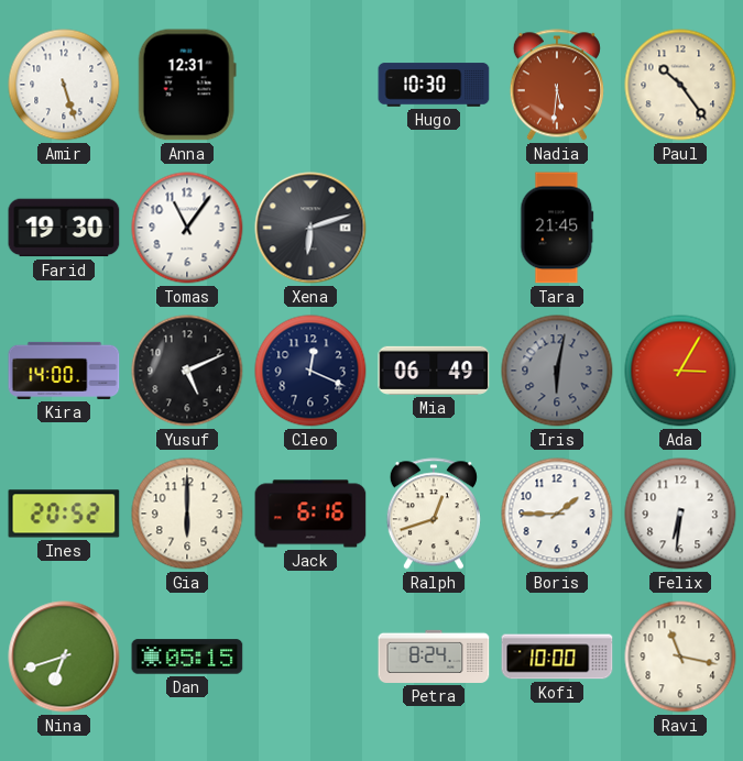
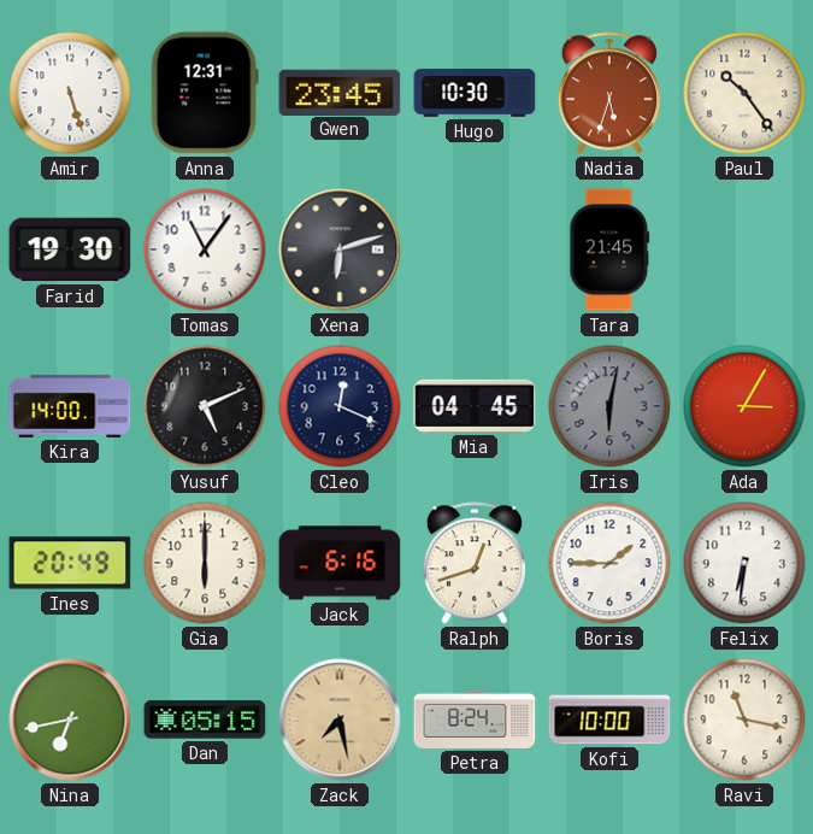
Gwen: none -> 23:45
Nadia: 5:31 -> 5:33
Mia: 06:49 -> 04:45
Ines: 20:52 -> 20:49
Nina: 6:42 -> 6:43
Zack: none -> 7:28
